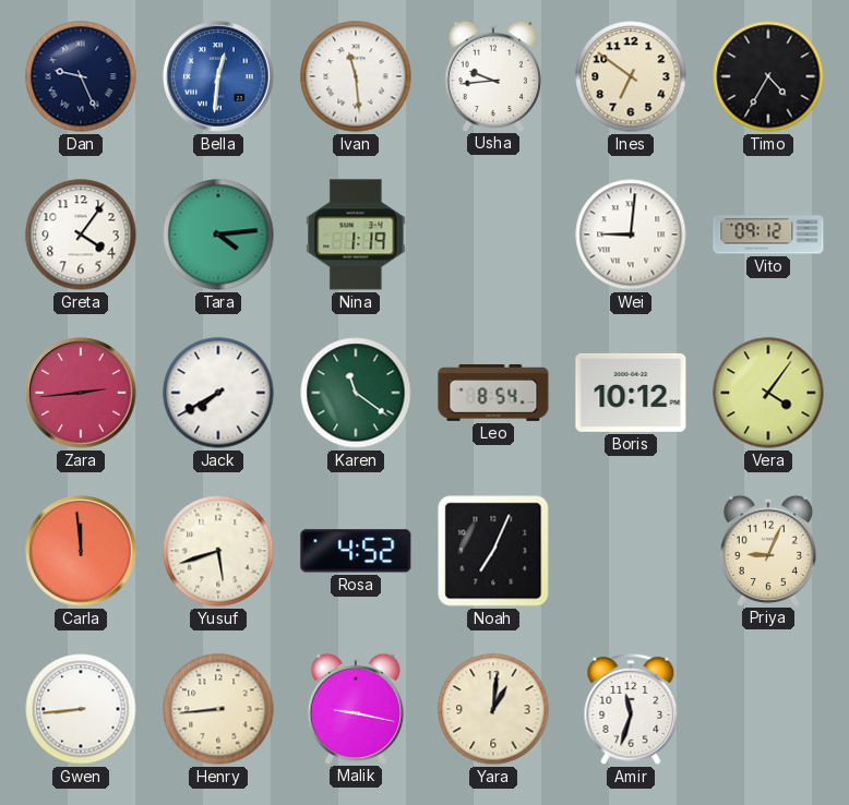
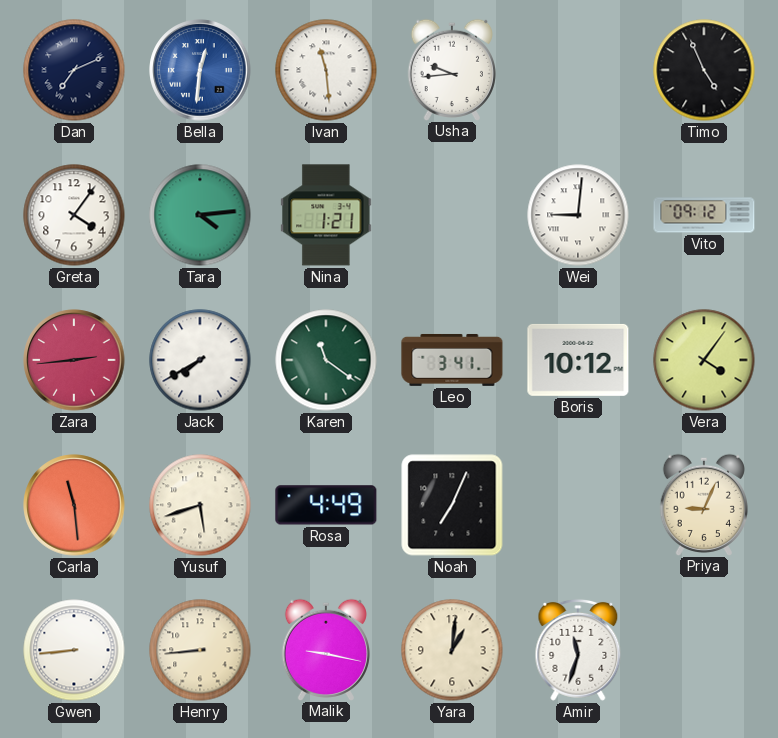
Dan: 9:26 -> 7:11
Ines: 6:51 -> none
Timo: 4:35 -> 4:56
Nina: 1:19 -> 1:21
Leo: 8:54 -> 3:41
Carla: 11:59 -> 11:29
Rosa: 4:52 -> 4:49
